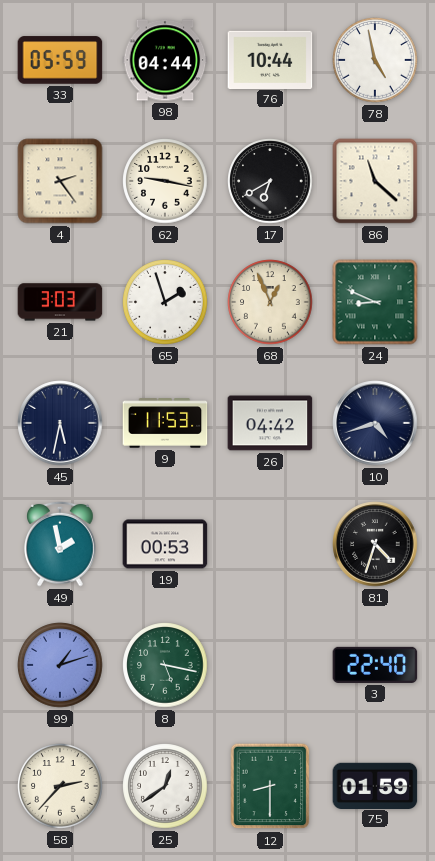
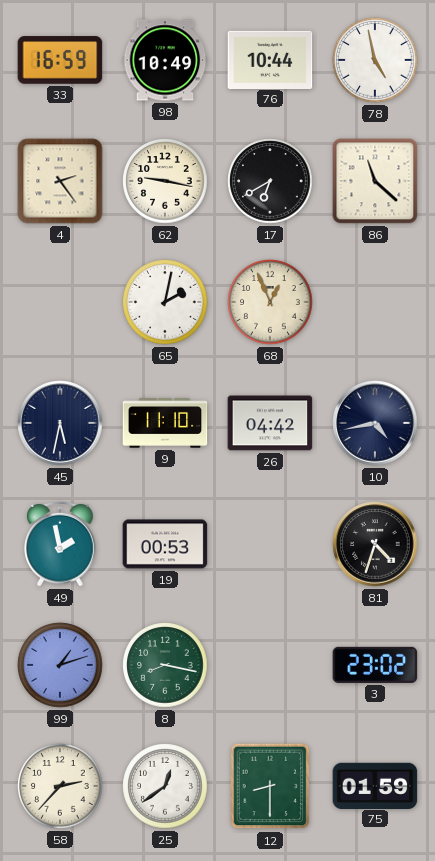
33: 05:59 -> 16:59
98: 04:44 -> 10:49
21: 3:03 -> none
65: 1:57 -> 2:02
24: 8:49 -> none
9: 11:53 -> 11:10
10: 4:42 -> 4:43
8: 5:17 -> 8:17
3: 22:40 -> 23:02
